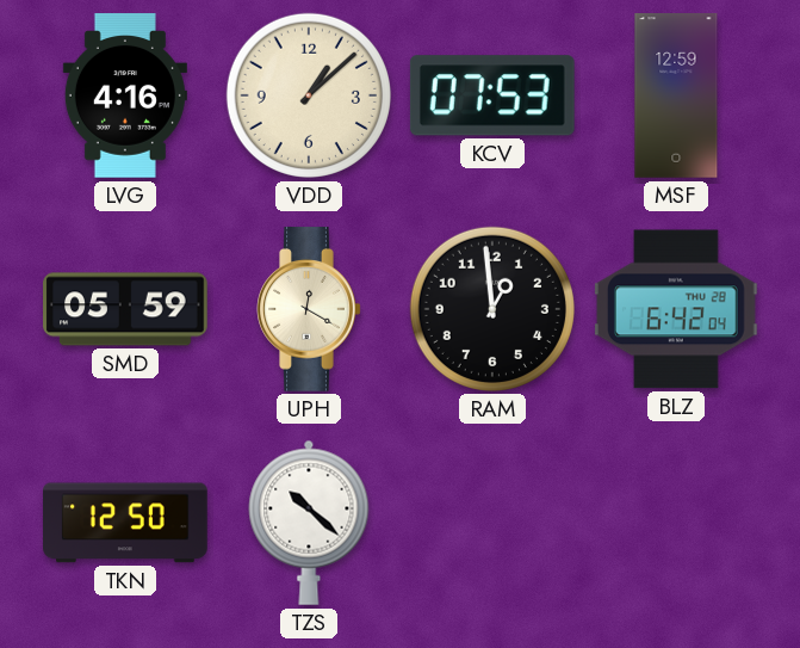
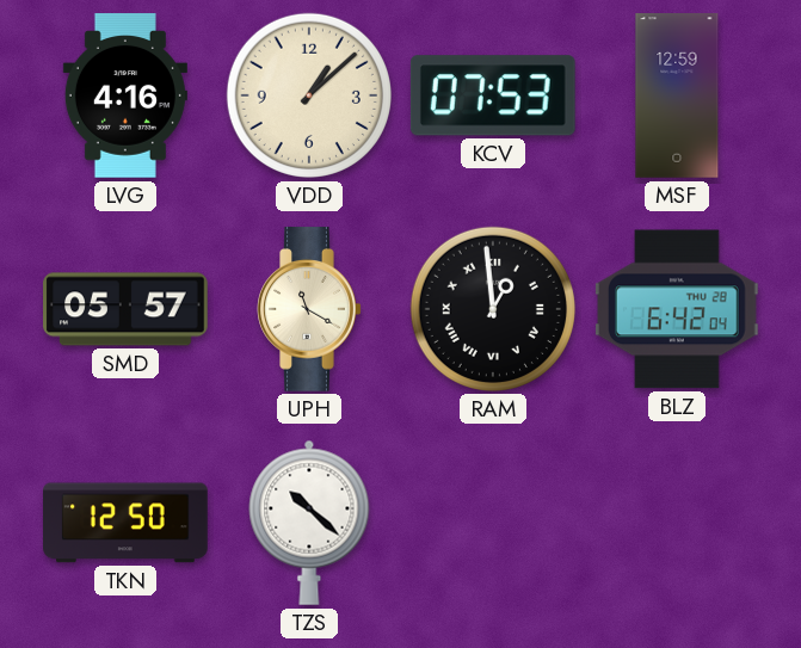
SMD: 05:59 -> 05:57
UPH: 12:20 -> 11:20
RAM numerals: Arabic -> Roman
